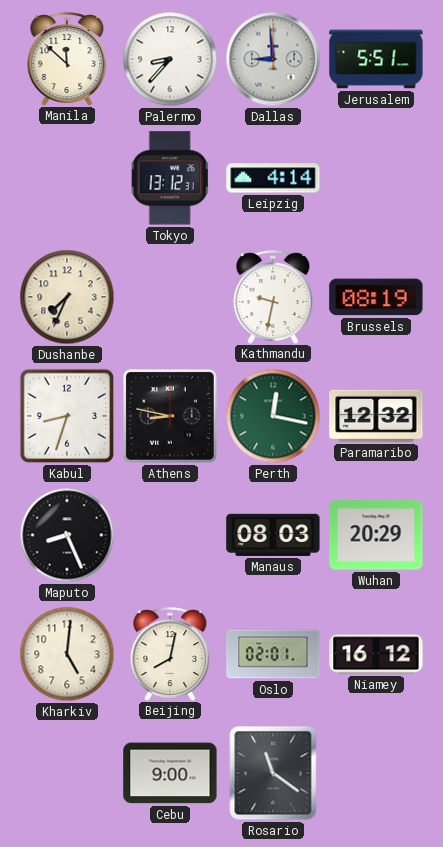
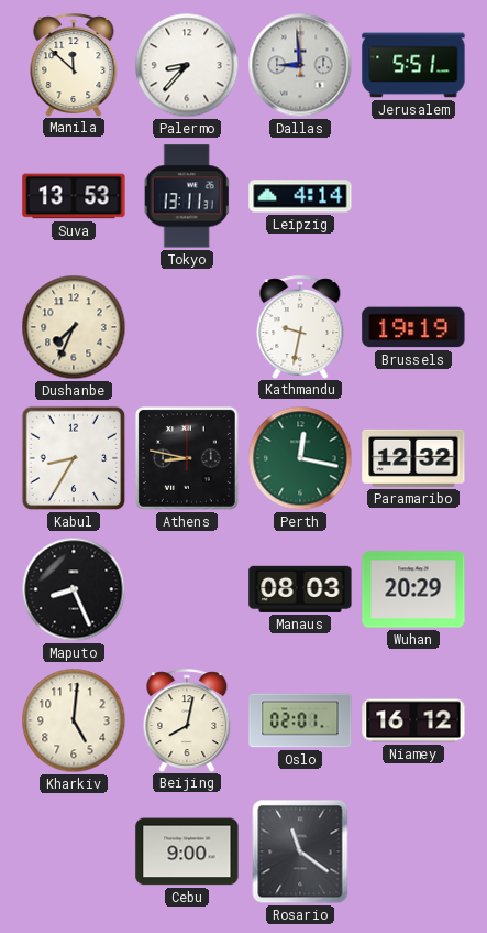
Suva: none -> 13:53
Tokyo: 13:12 -> 13:11
Brussels: 08:19 -> 19:19
Kabul: 8:33 -> 8:35
